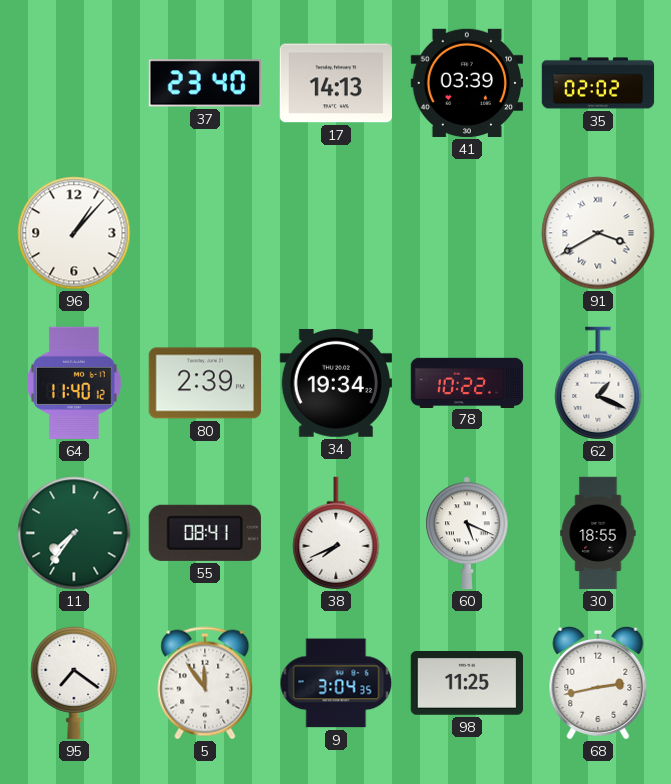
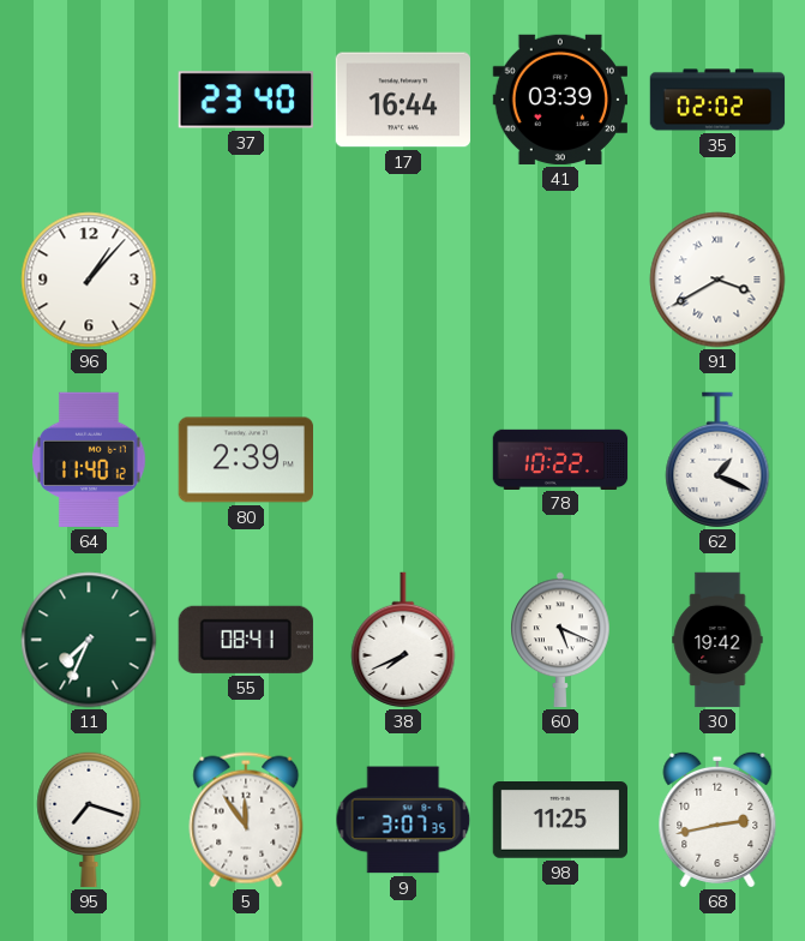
17: 14:13 -> 16:44
34: 19:34 -> none
11: 7:36 -> 7:34
30: 18:55 -> 19:42
95: 7:21 -> 7:18
9: 3:04 -> 3:07
